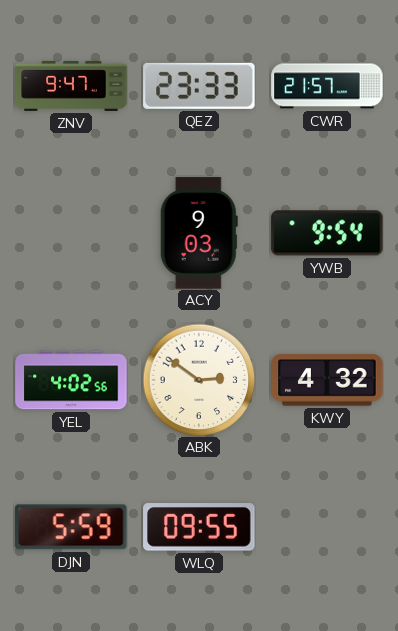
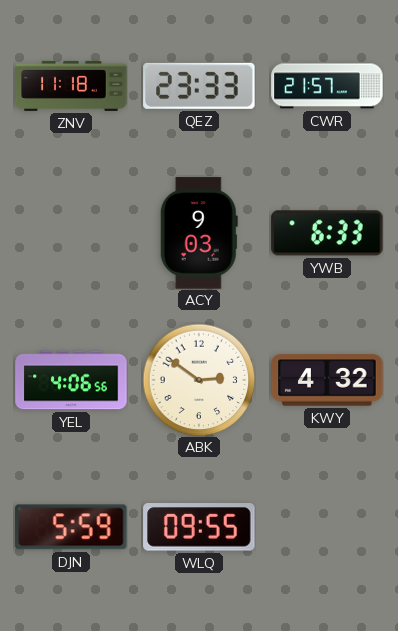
ZNV: 9:47 -> 11:18
YWB: 9:54 -> 6:33
YEL: 4:02 -> 4:06
